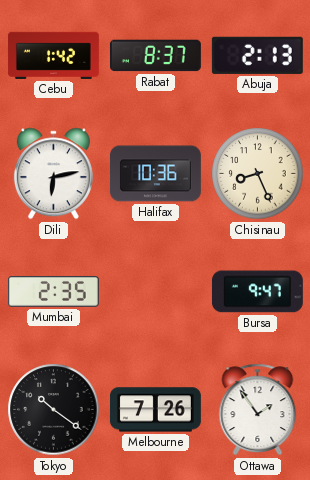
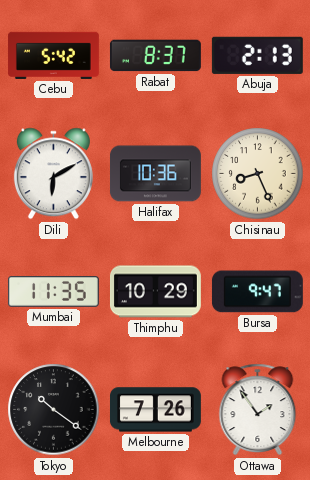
Cebu: 1:42 -> 5:42
Dili: 6:13 -> 6:10
Mumbai: 2:35 -> 11:35
Thimphu: none -> 10:29
